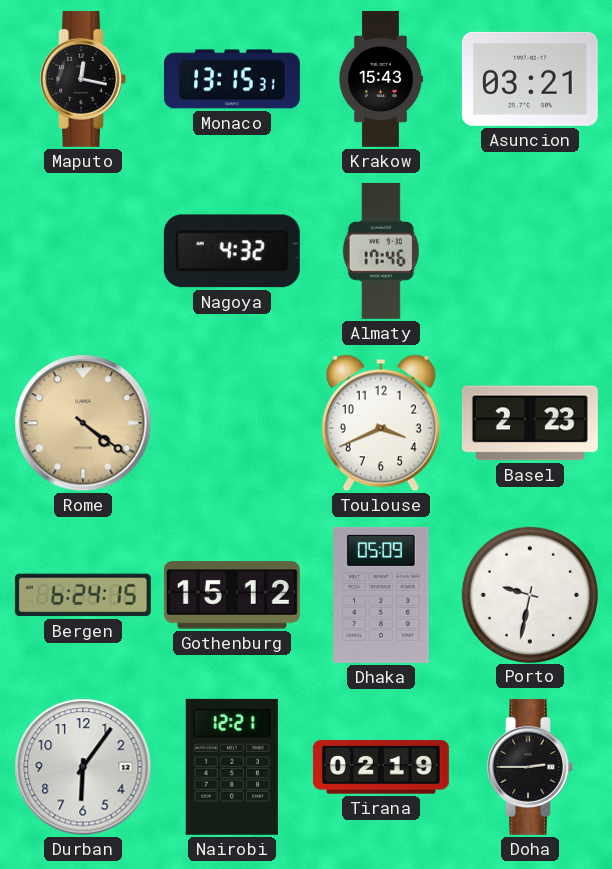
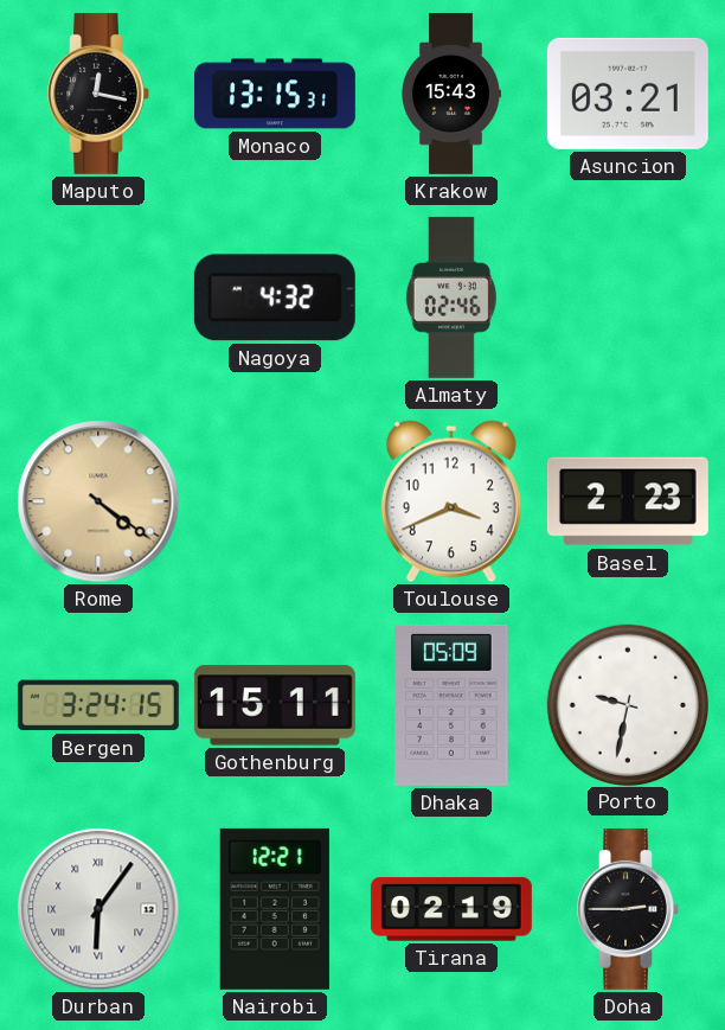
Almaty: 17:46 -> 02:46
Bergen: 6:24 -> 3:24
Gothenburg: 15:12 -> 15:11
Durban numerals: Arabic -> Roman
